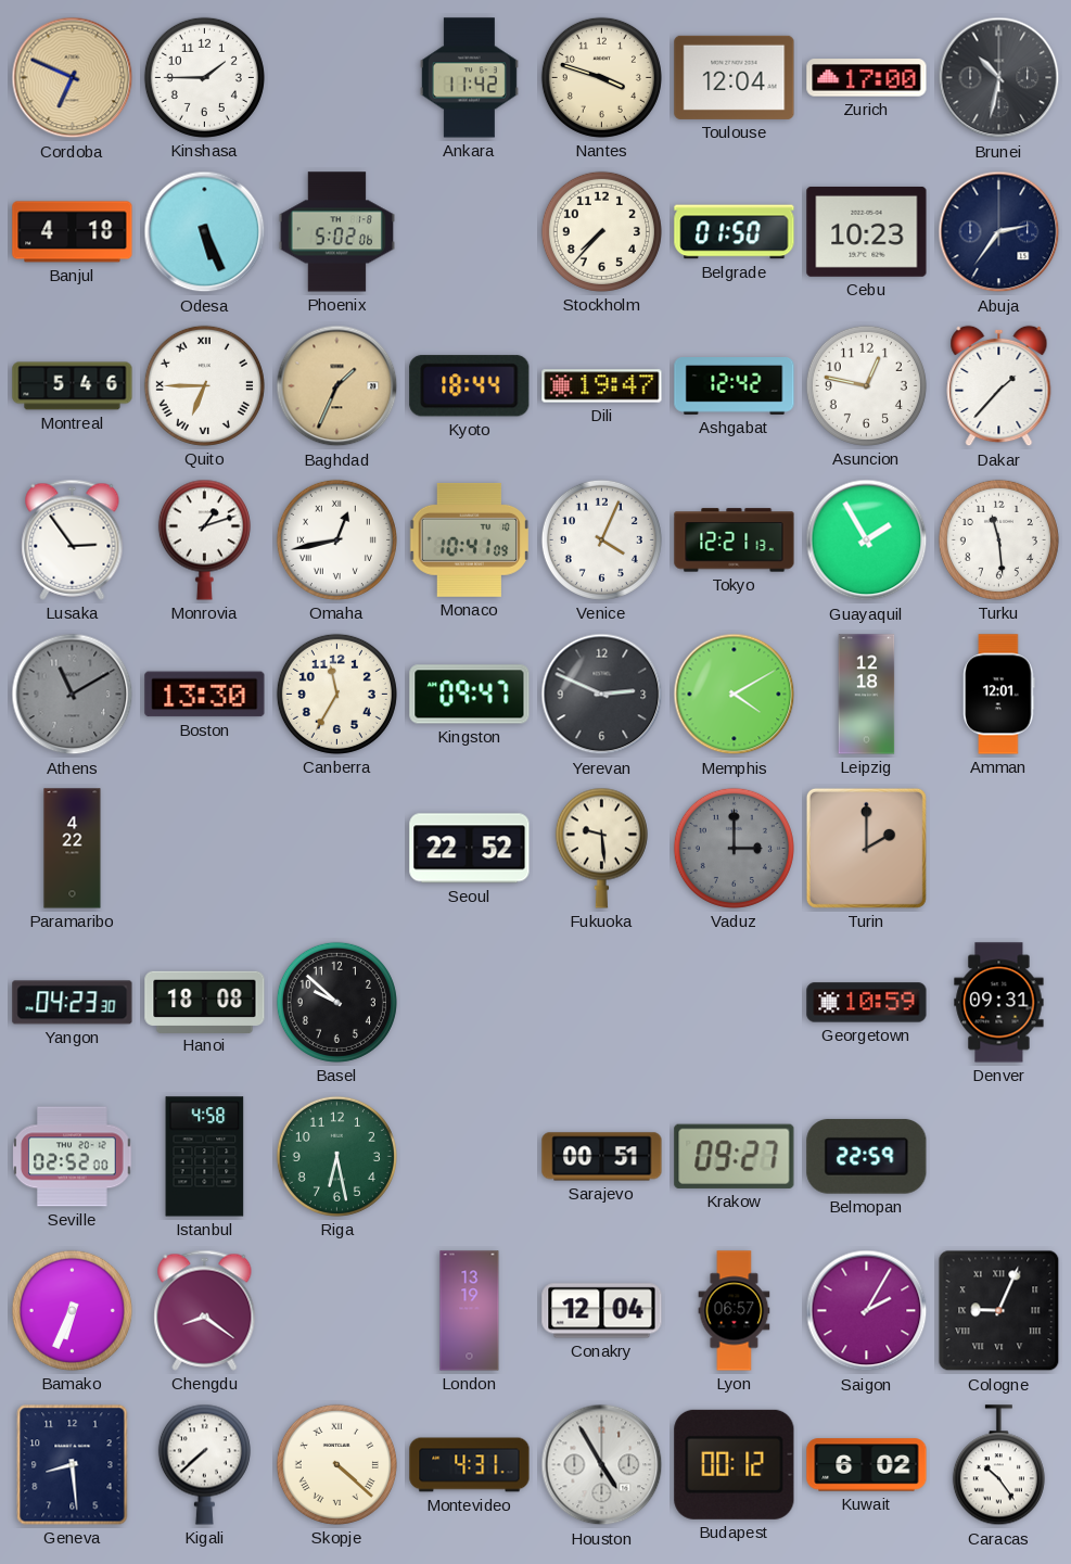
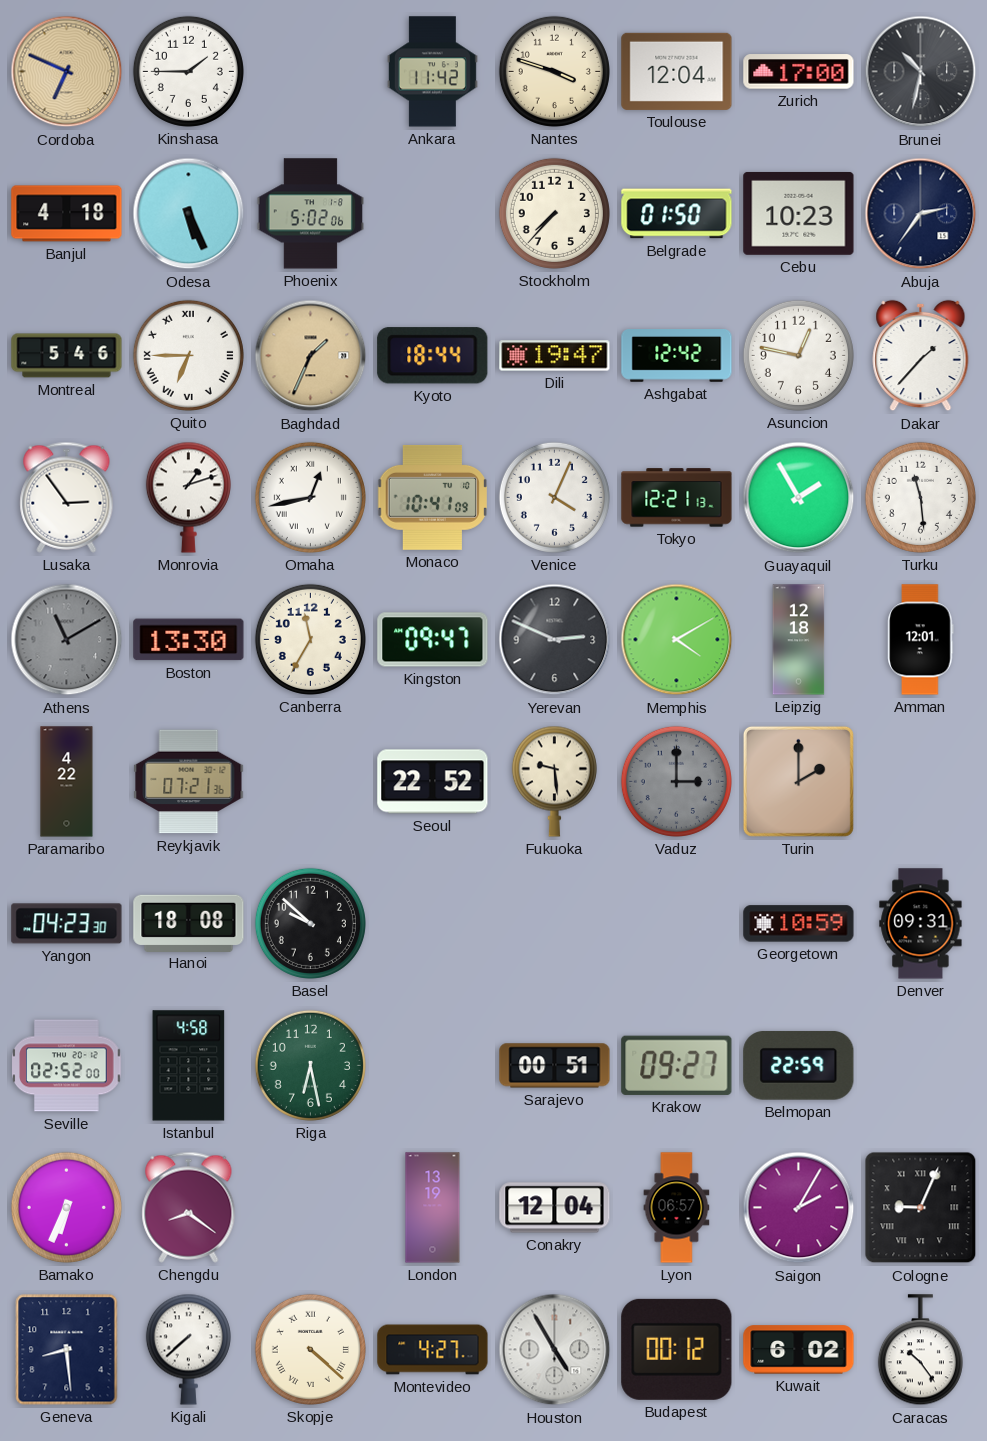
Reykjavik: none -> 07:21
Montevideo: 4:31 -> 4:27
